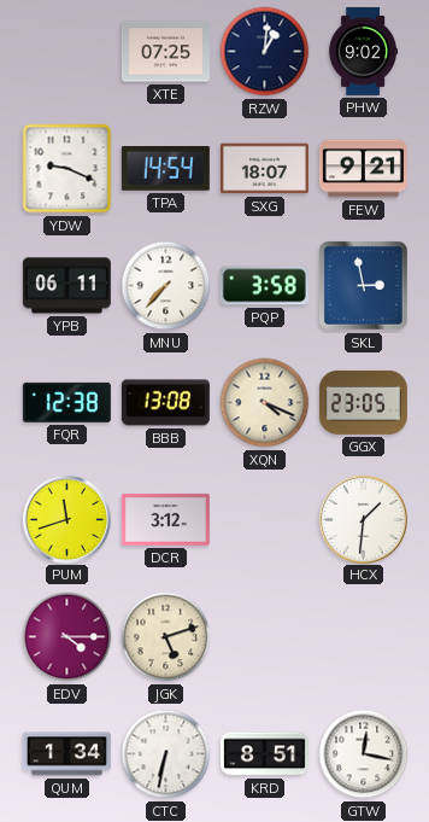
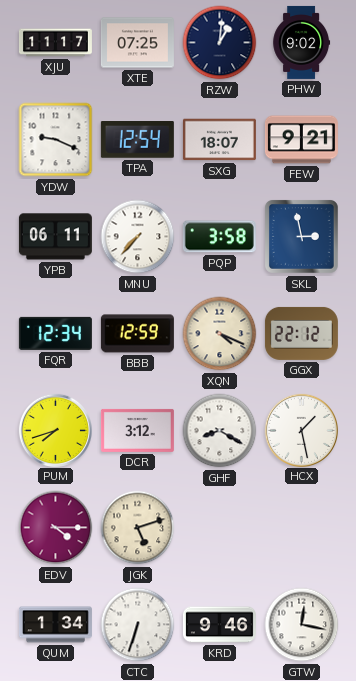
XJU: none -> 11:17
TPA: 14:54 -> 12:54
FQR: 12:38 -> 12:34
BBB: 13:08 -> 12:59
GGX: 23:05 -> 22:12
PUM: 11:42 -> 7:42
GHF: none -> 8:20
HCX: 1:31 -> 1:28
CTC: 6:32 -> 6:33
KRD: 8:51 -> 9:46
